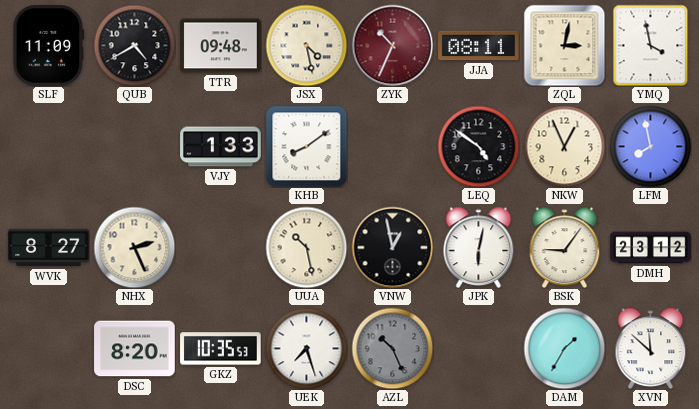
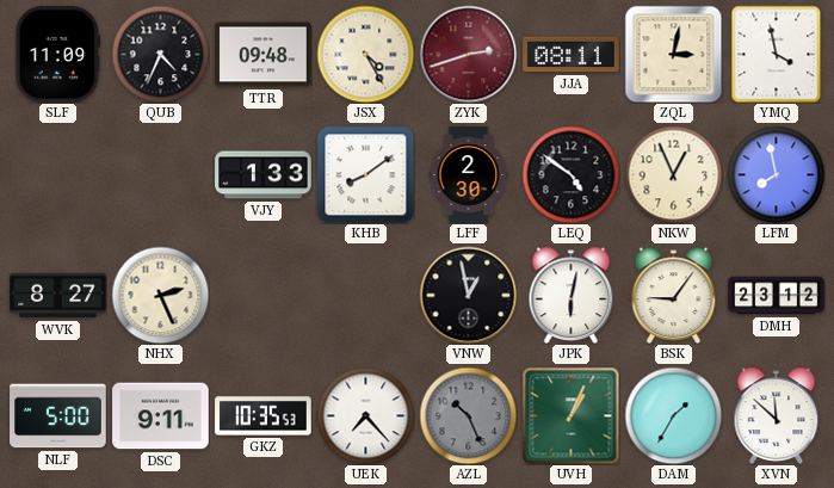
QUB: 4:40 -> 4:34
JSX: 4:28 -> 4:25
ZYK: 10:34 -> 2:42
LFF: none -> 2:30
UUA: 10:28 -> none
NLF: none -> 5:00
DSC: 8:20 -> 9:11
UEK: 7:27 -> 7:23
UVH: none -> 1:04
